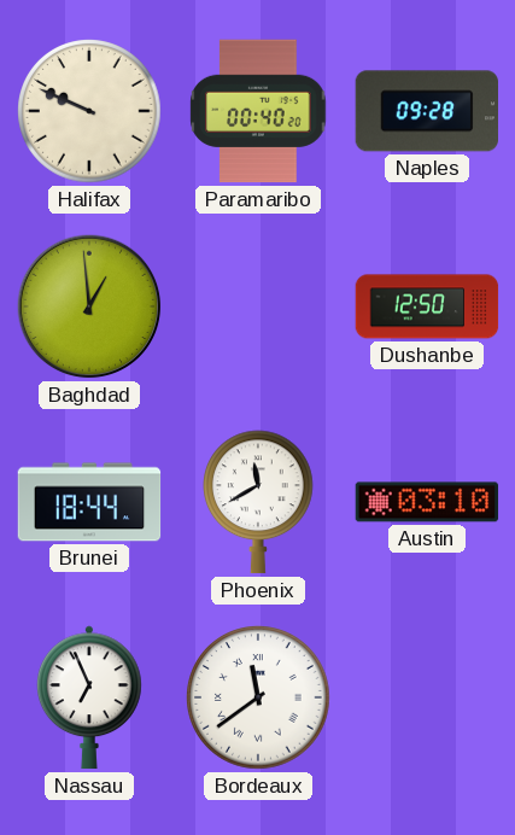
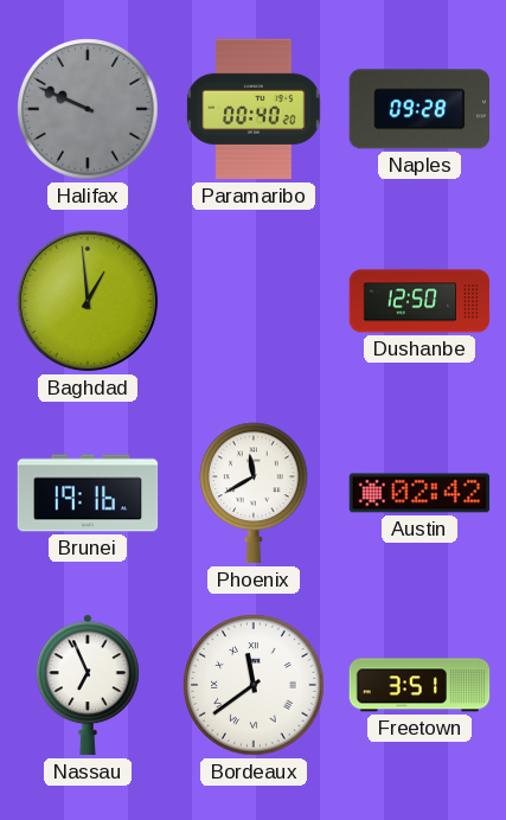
Halifax dial: cream -> grey
Brunei: 18:44 -> 19:16
Austin: 03:10 -> 02:42
Freetown: none -> 3:51
